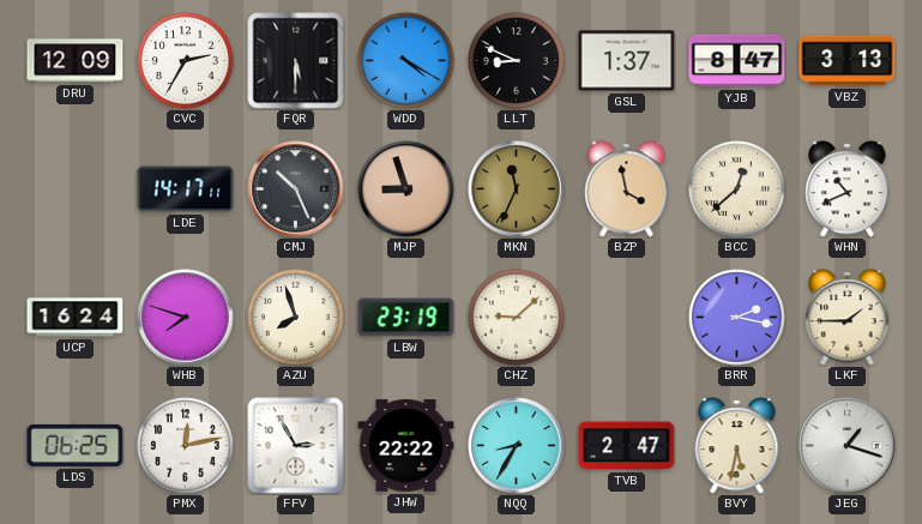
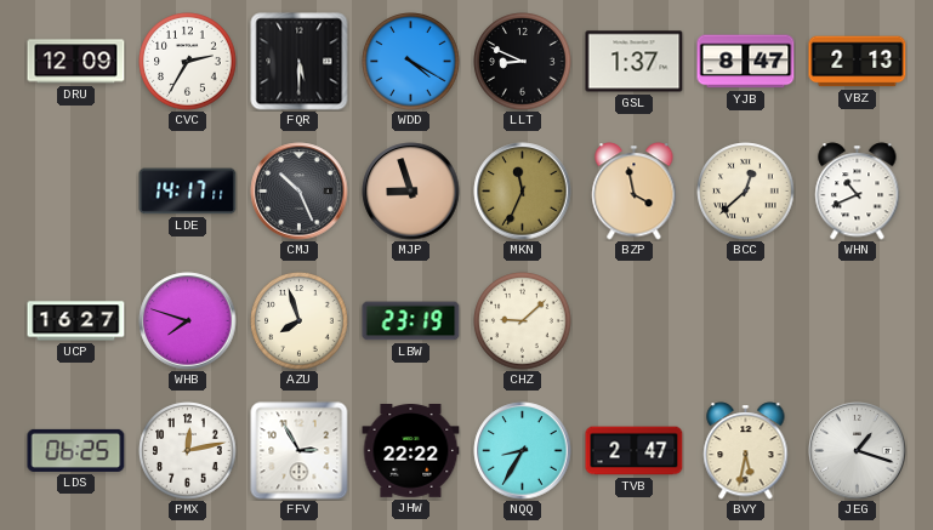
VBZ: 3:13 -> 2:13
UCP: 16:24 -> 16:27
BRR: 2:17 -> none
LKF: 1:45 -> none
